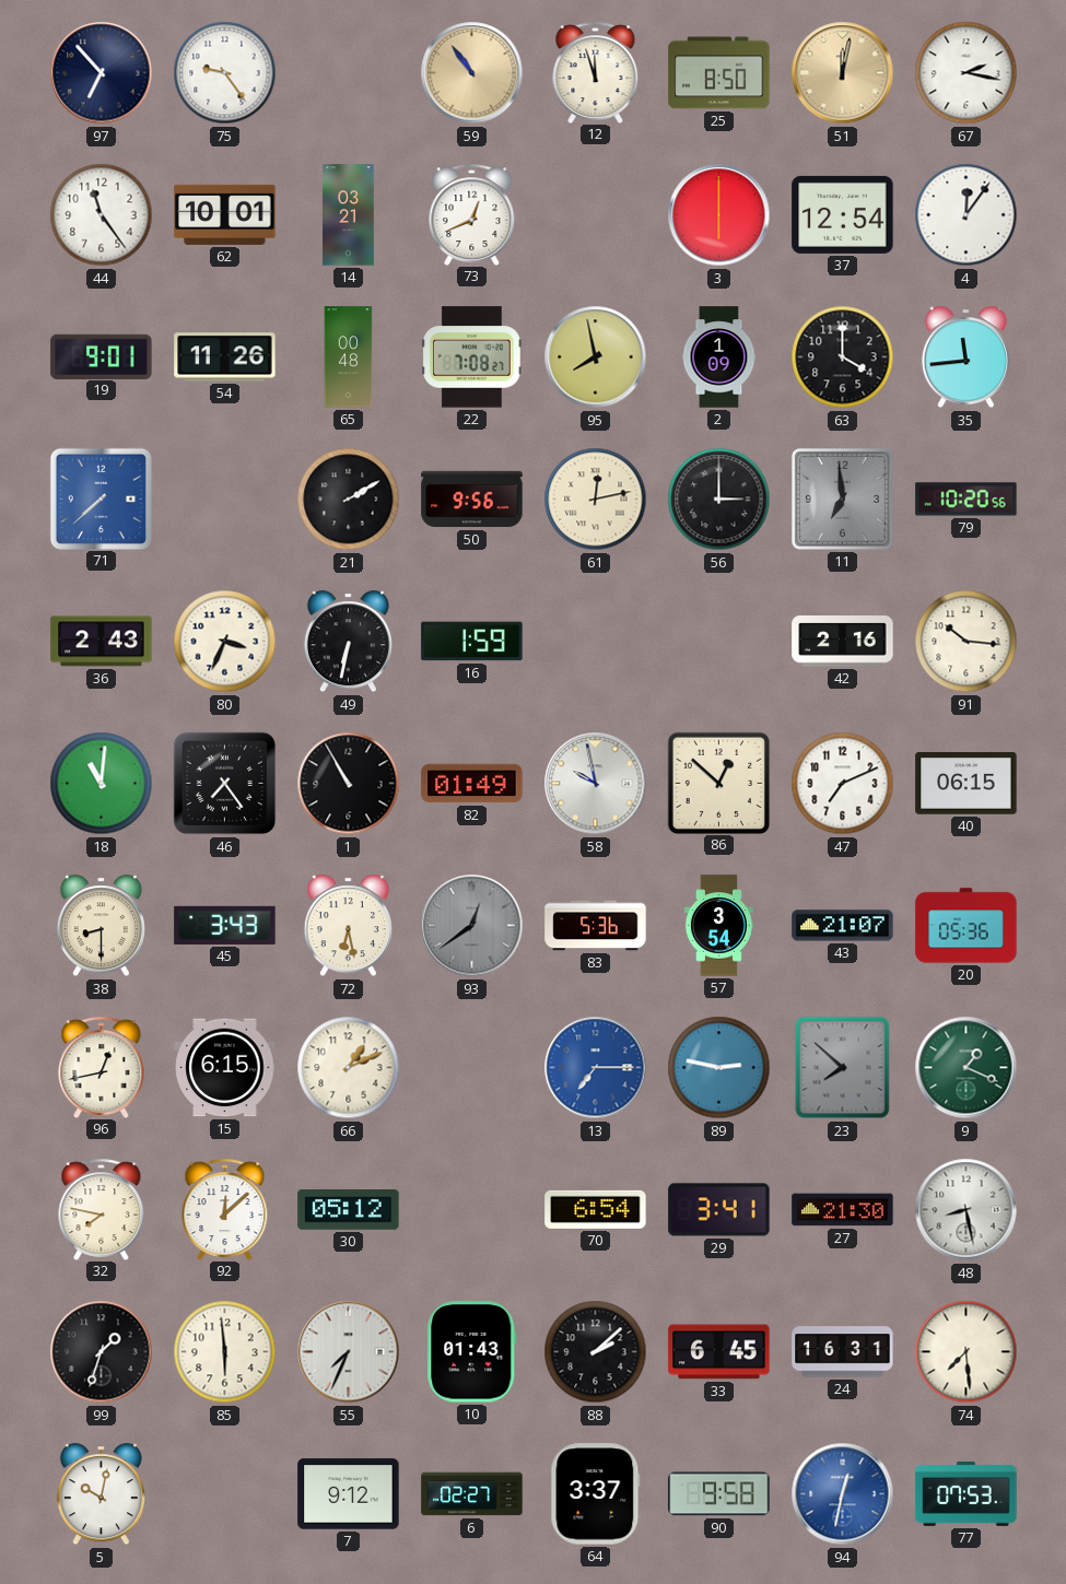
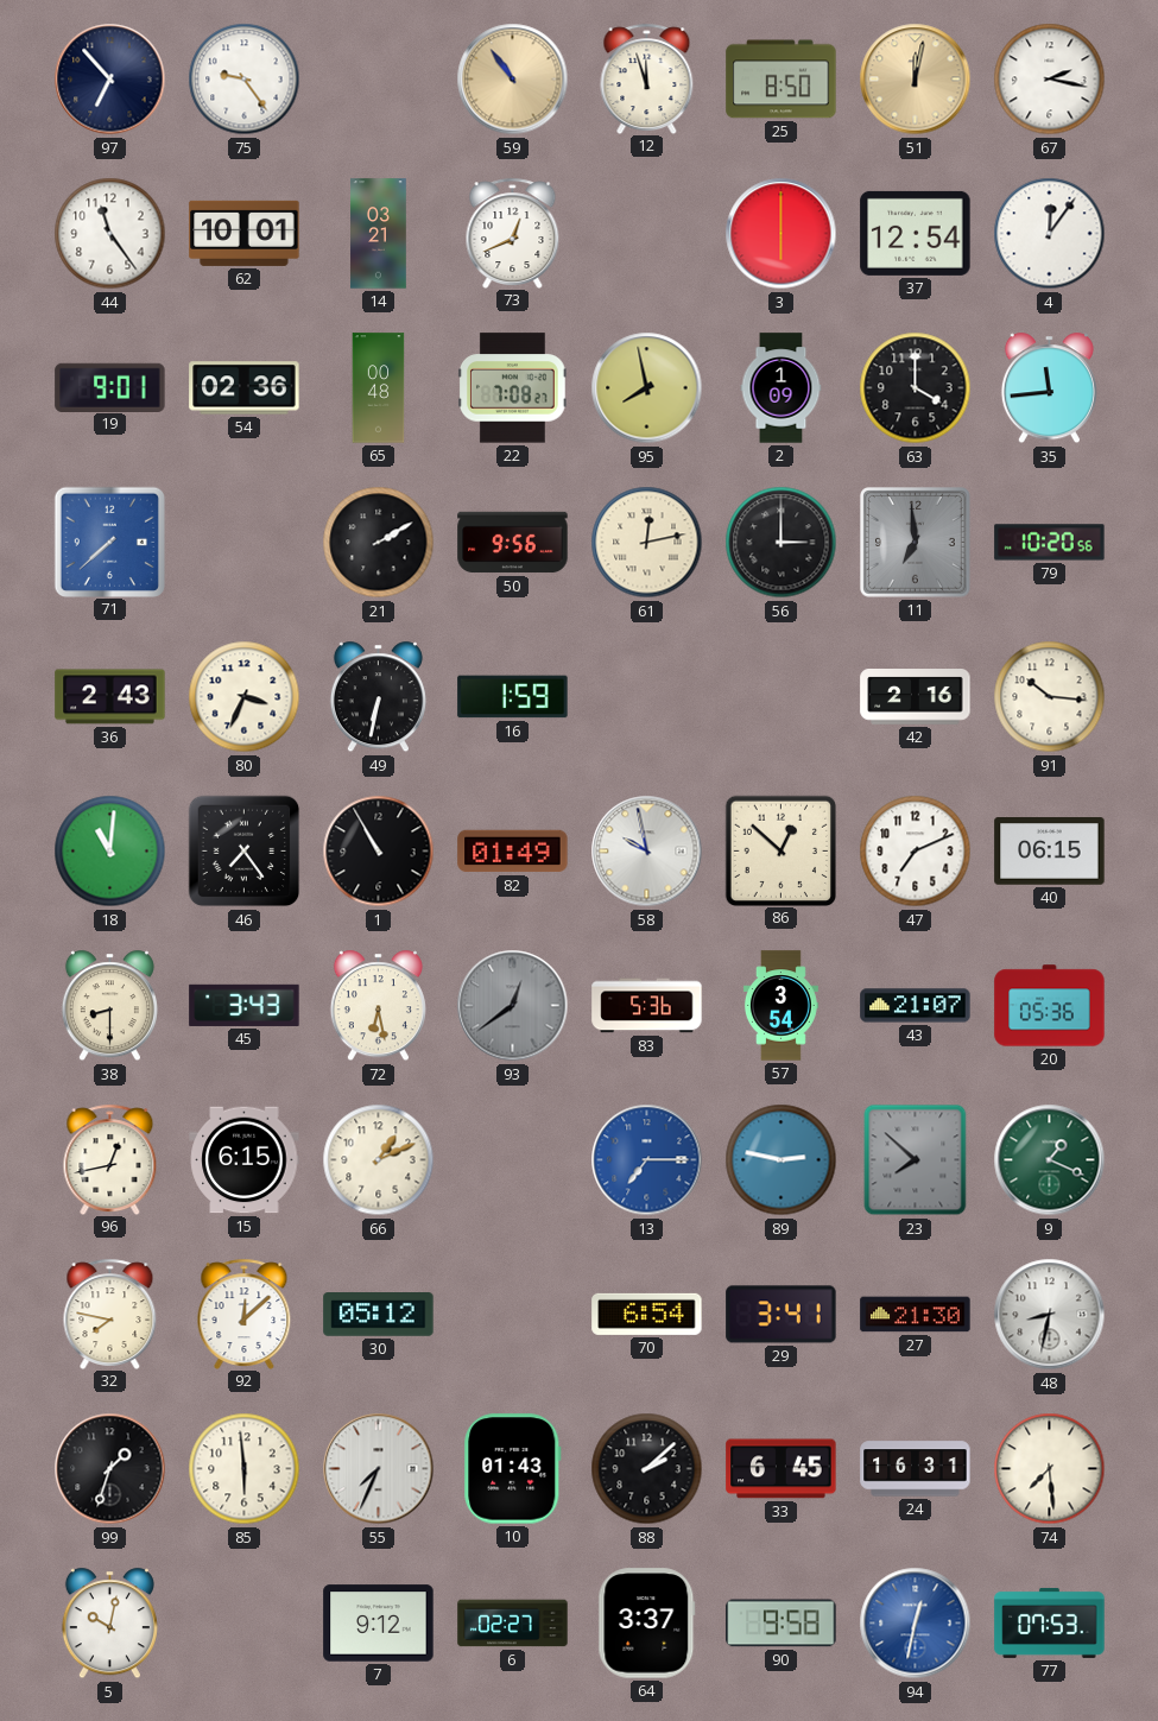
54: 11:26 -> 02:36
48: 8:28 -> 8:32
